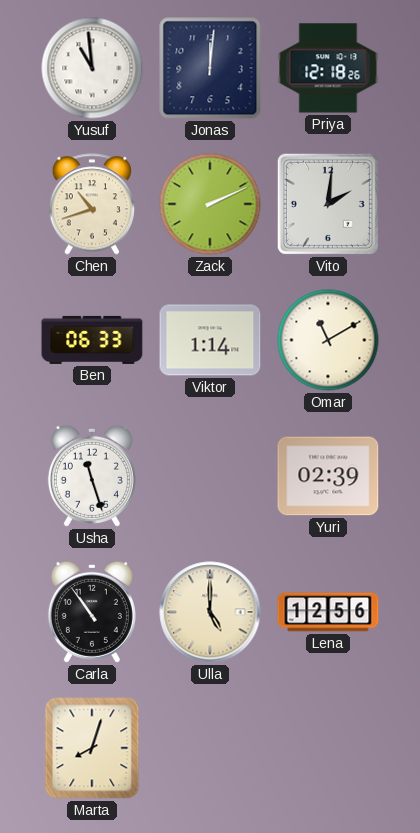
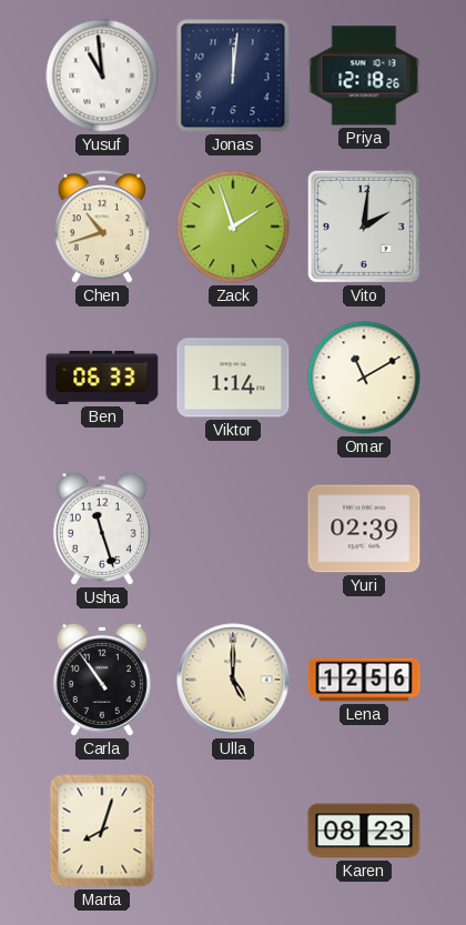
Zack: 2:11 -> 1:57
Karen: none -> 08:23
